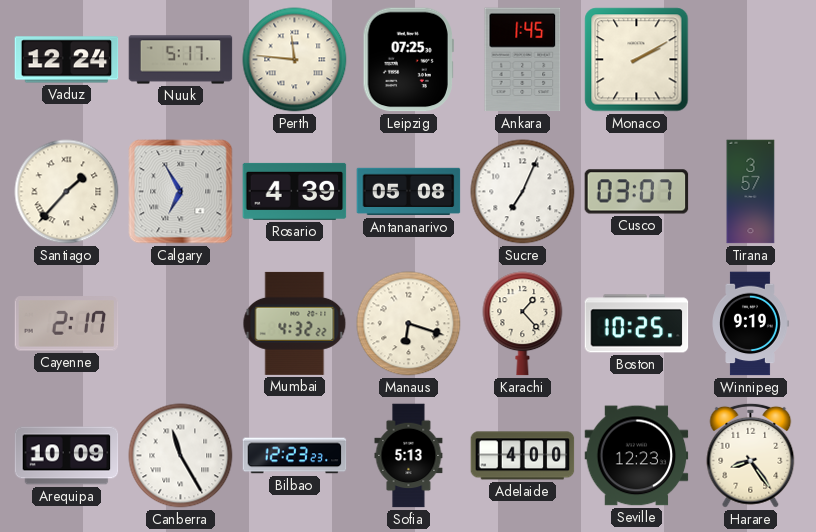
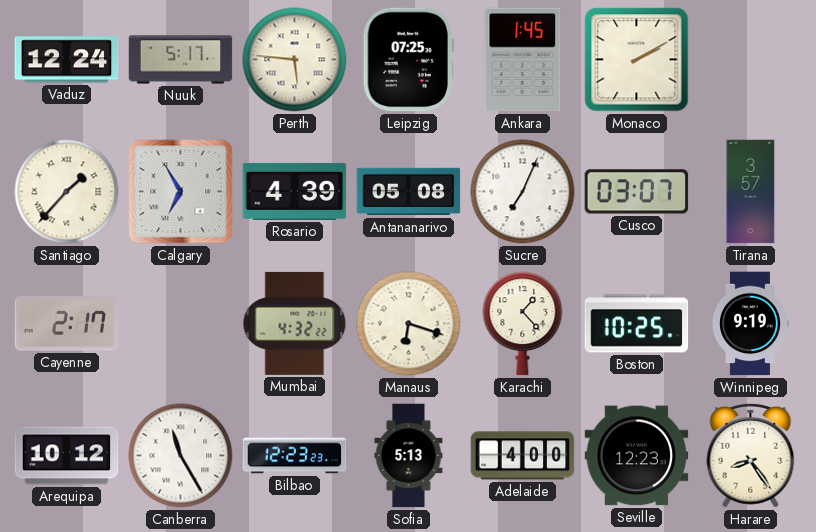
Perth: 11:46 -> 5:46
Arequipa: 10:09 -> 10:12
